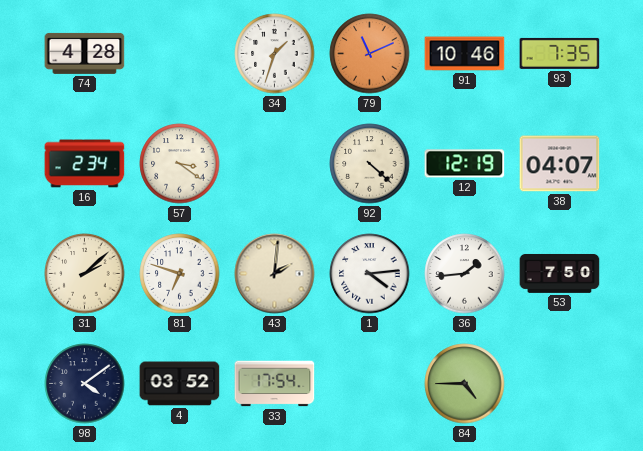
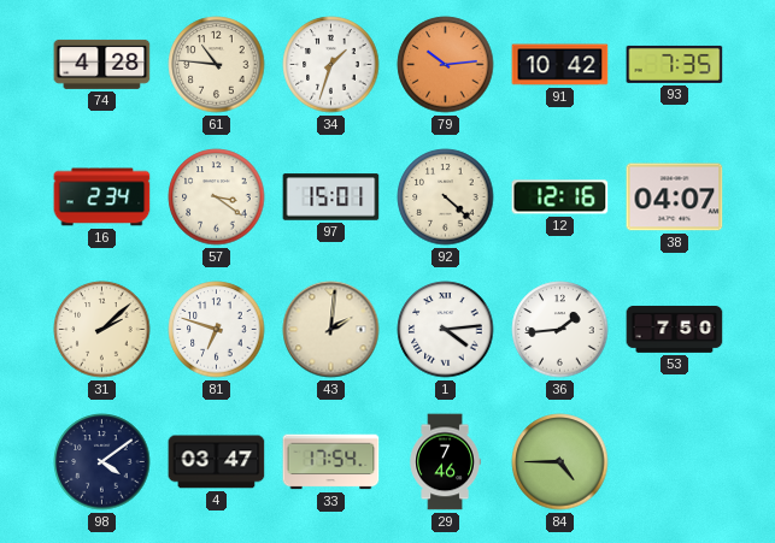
61: none -> 10:46
79: 11:11 -> 10:14
91: 10:46 -> 10:42
97: none -> 15:01
12: 12:19 -> 12:16
4: 03:52 -> 03:47
29: none -> 7:46
